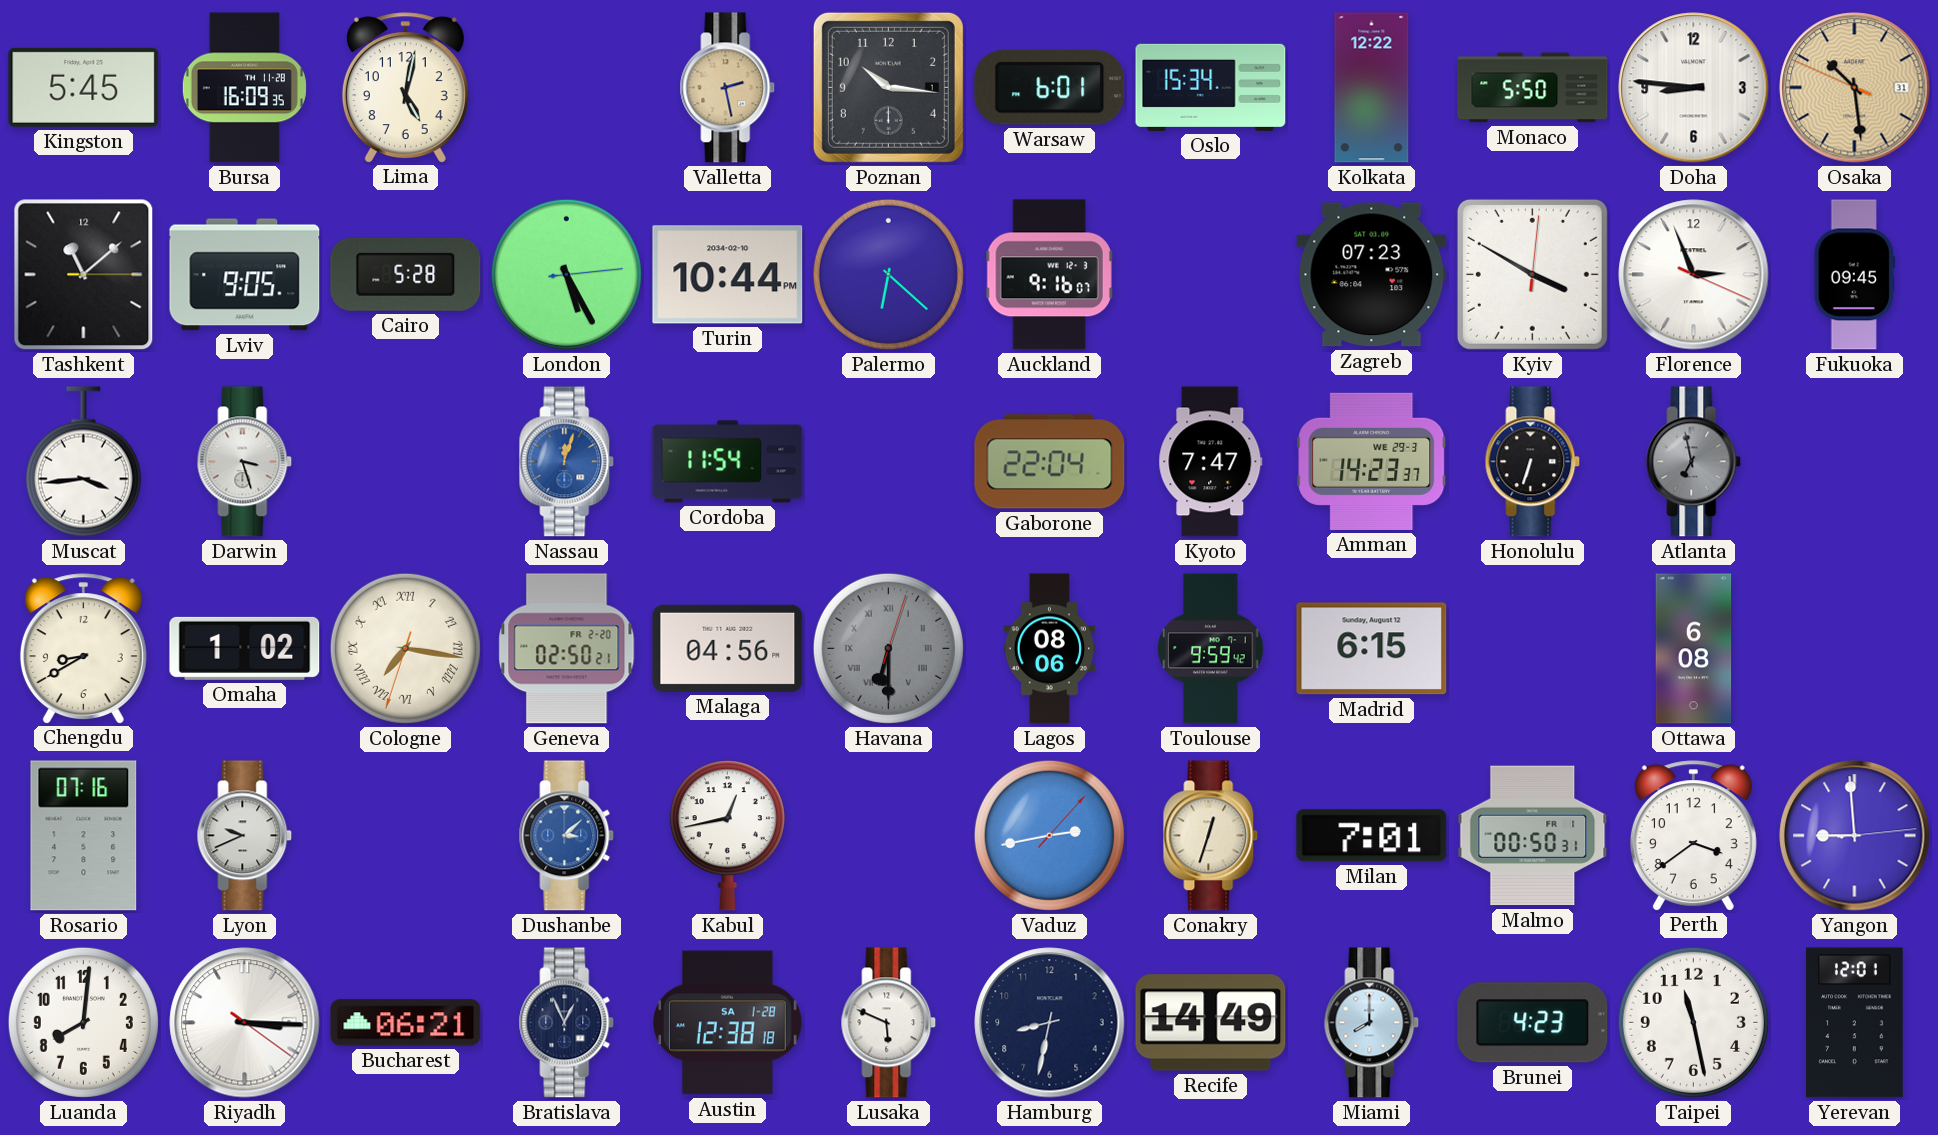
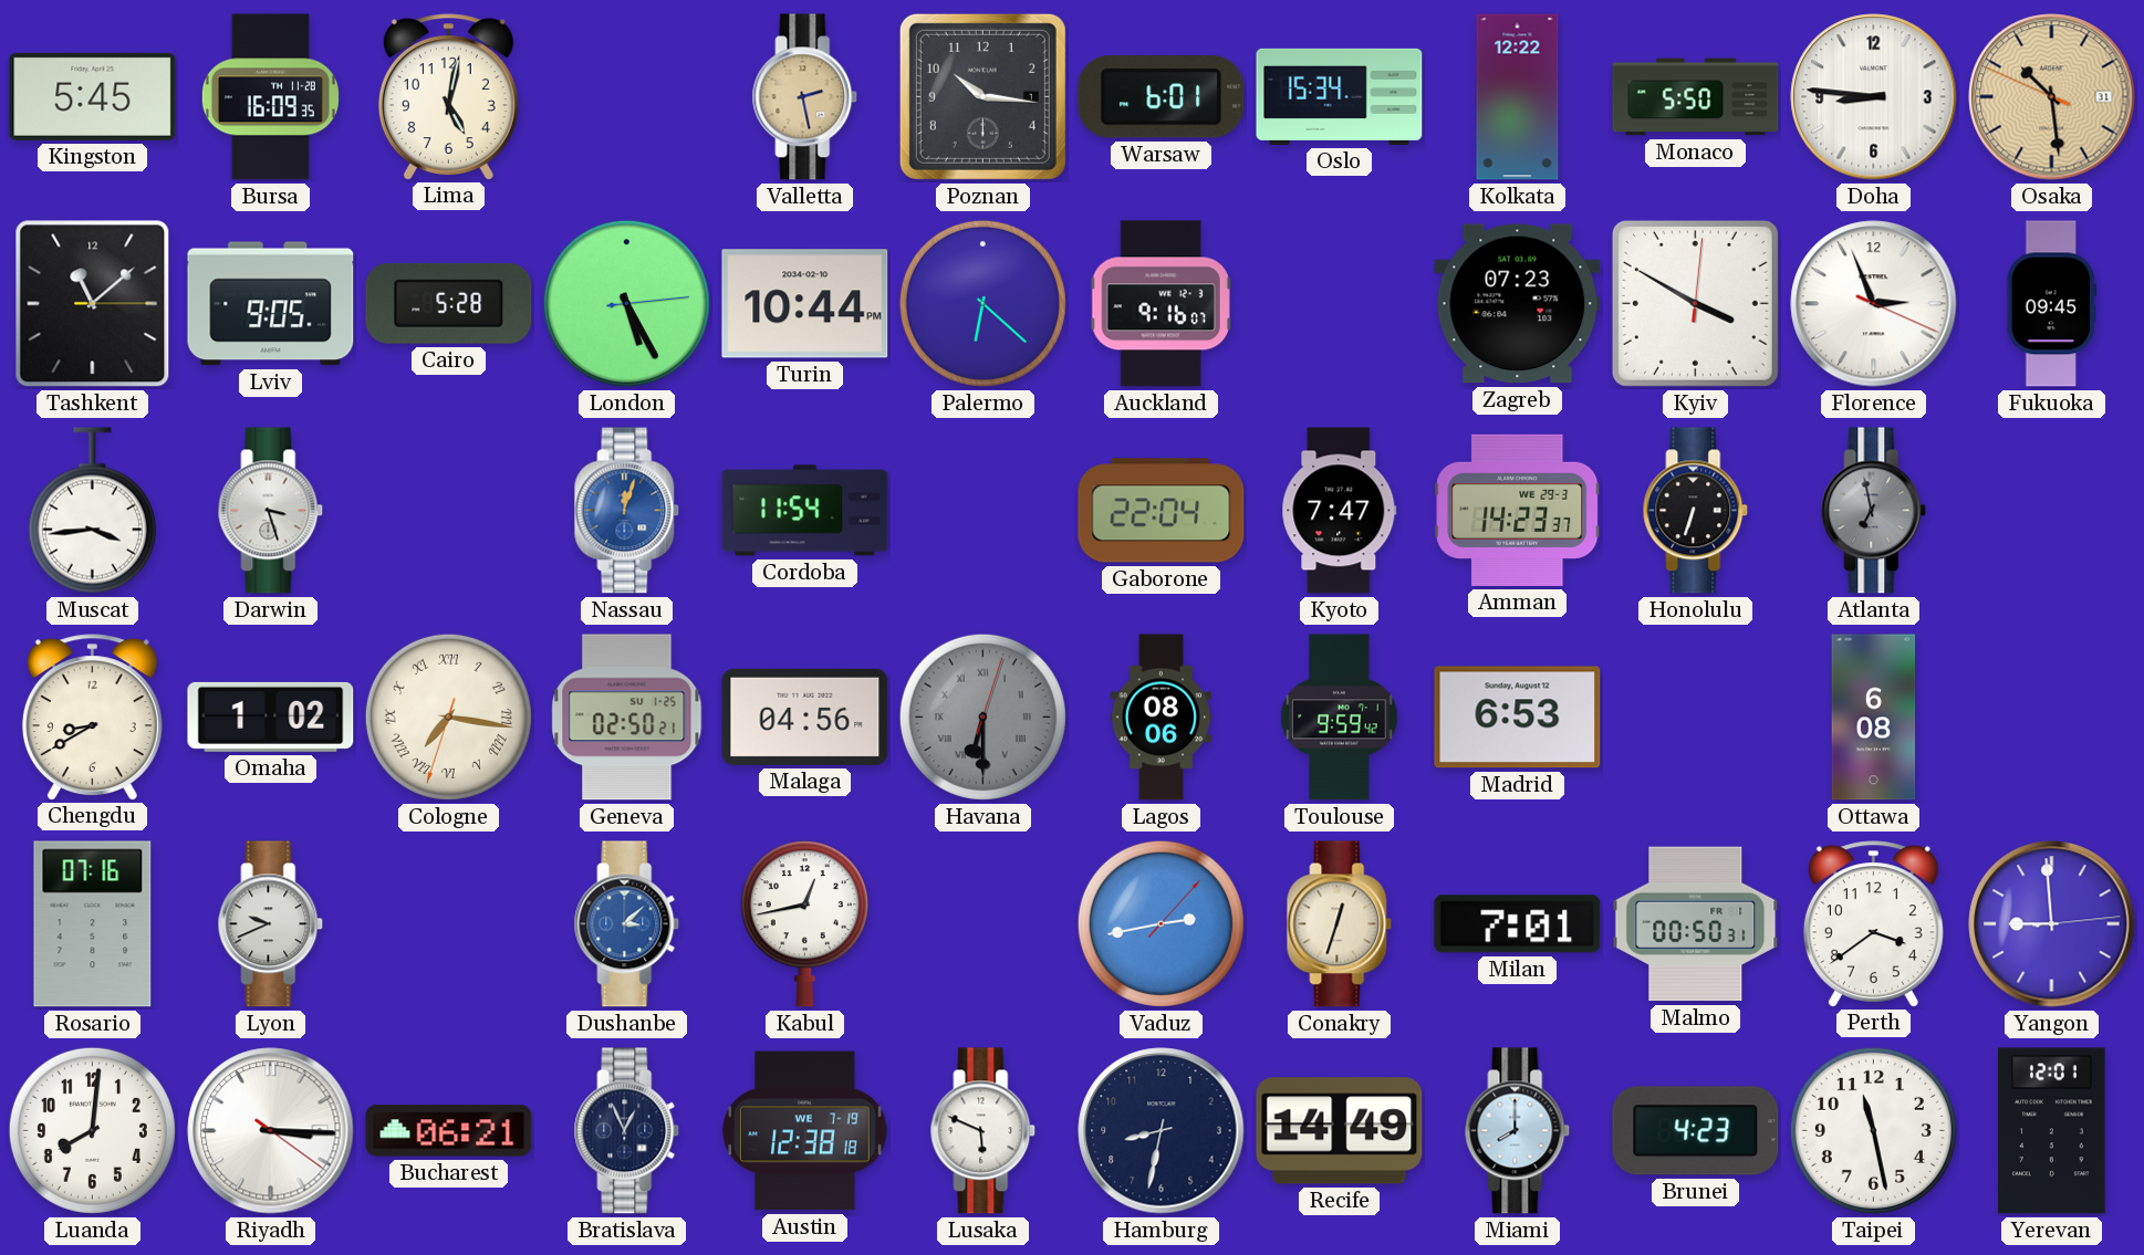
Geneva date: FR 2-20 -> SU 1-25
Madrid: 6:15 -> 6:53
Austin date: SA 1-28 -> WE 7-19
